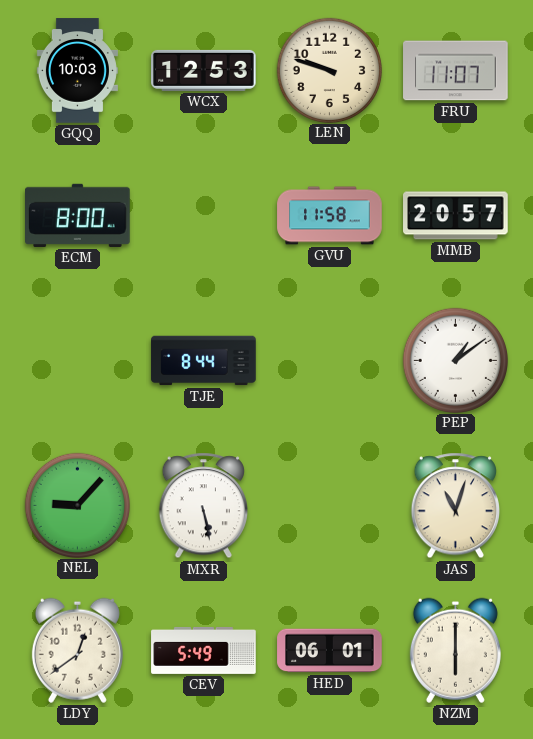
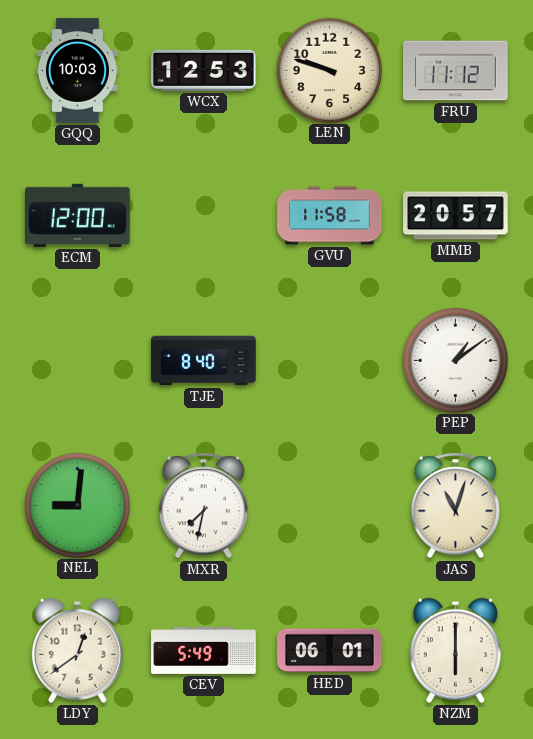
FRU: 11:07 -> 11:12
ECM: 8:00 -> 12:00
TJE: 8:44 -> 8:40
NEL: 9:07 -> 9:01
MXR: 5:28 -> 7:32
